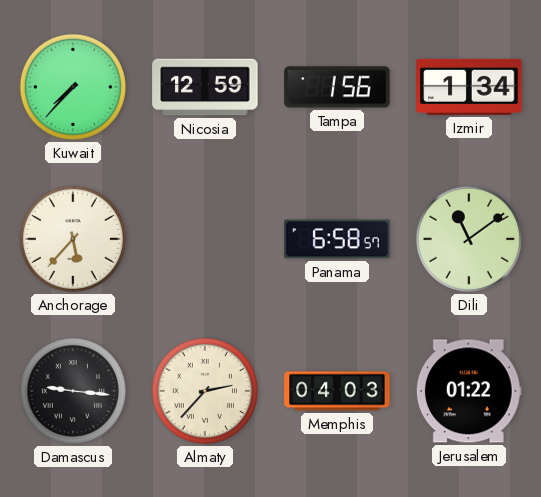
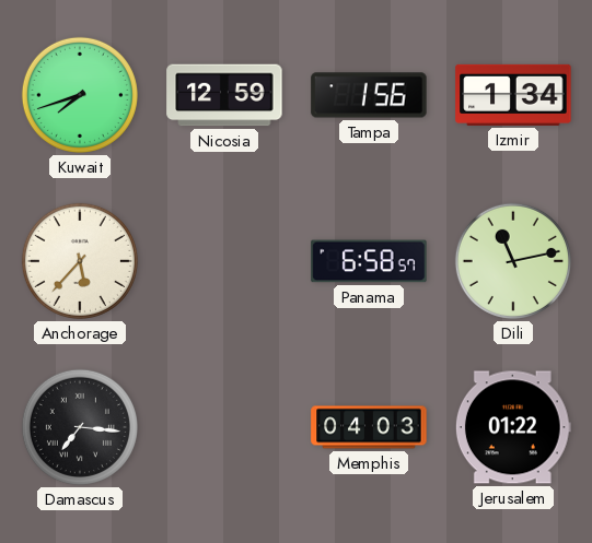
Kuwait: 7:37 -> 7:42
Dili: 11:09 -> 11:13
Damascus: 9:16 -> 7:16
Almaty: 2:37 -> none
